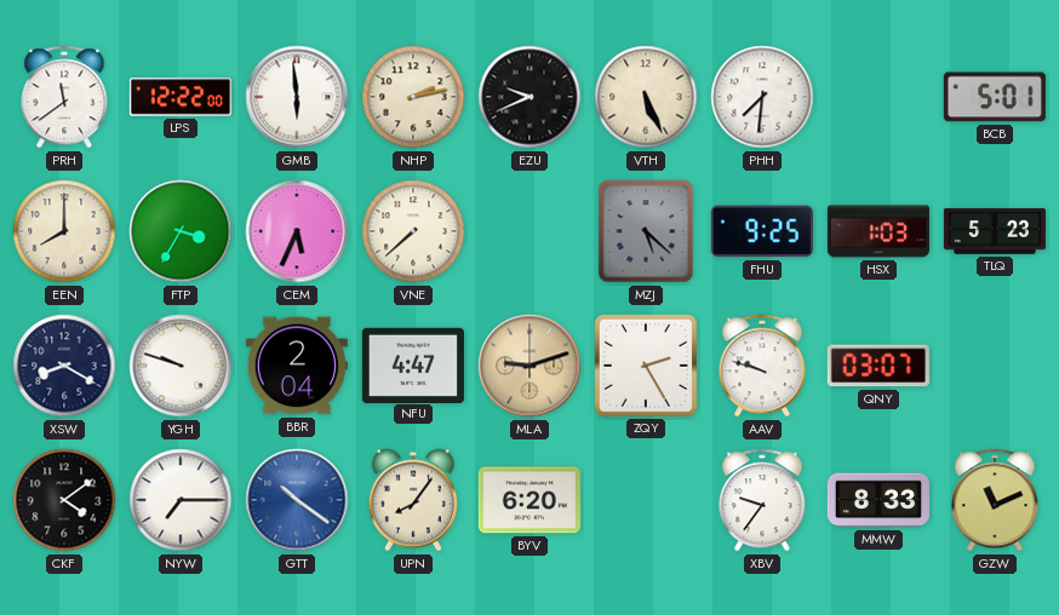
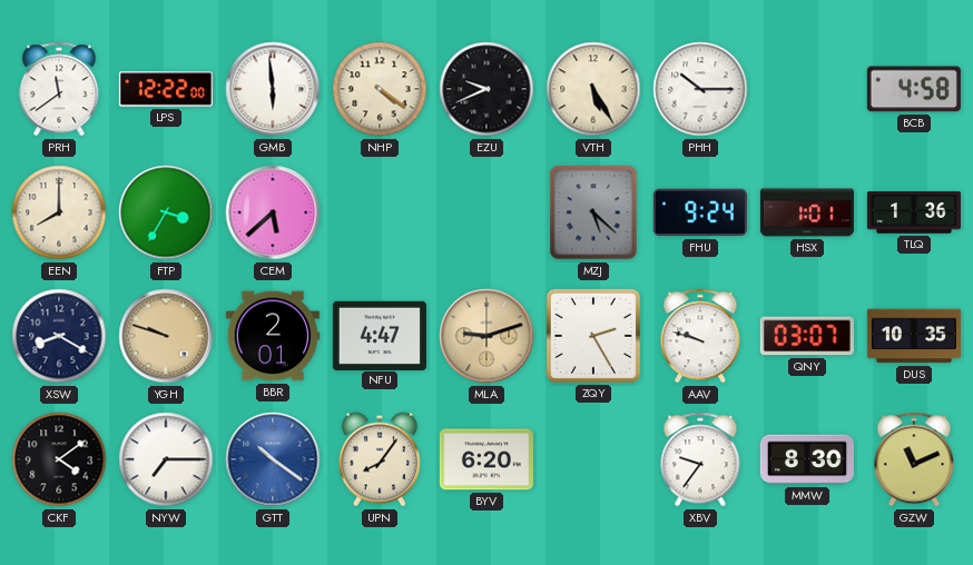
NHP: 2:13 -> 4:21
VTH: 5:26 -> 5:25
PHH: 7:31 -> 10:15
BCB: 5:01 -> 4:58
CEM: 5:34 -> 5:38
VNE: 7:38 -> none
FHU: 9:25 -> 9:24
HSX: 1:03 -> 1:01
TLQ: 5:23 -> 1:36
YGH dial: white -> champagne
BBR: 2:04 -> 2:01
DUS: none -> 10:35
MMW: 8:33 -> 8:30
